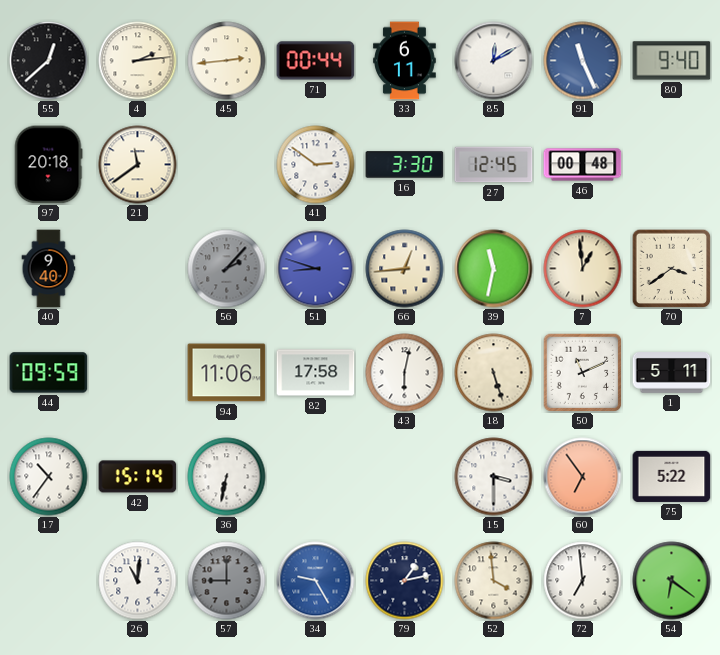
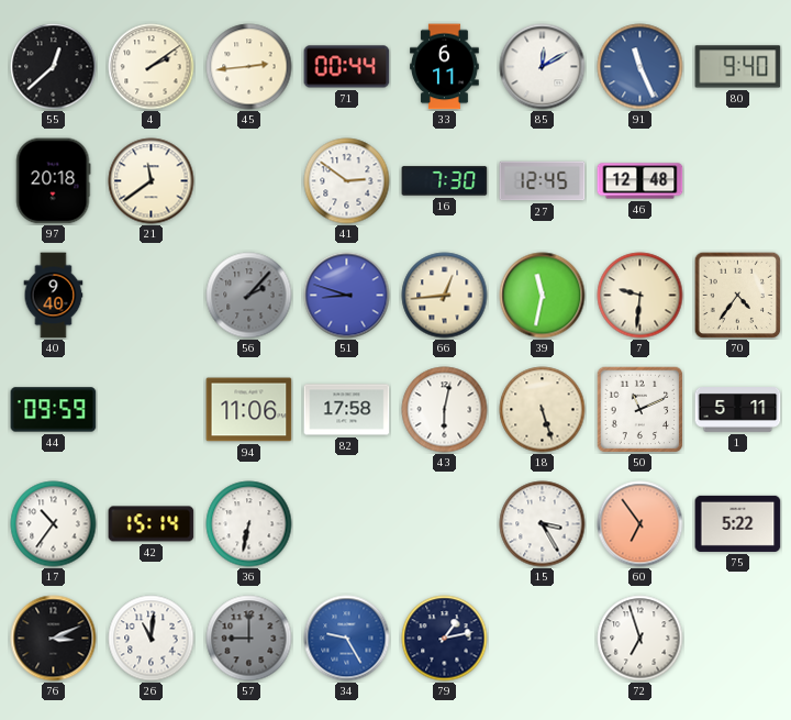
4: 2:14 -> 2:09
16: 3:30 -> 7:30
46: 00:48 -> 12:48
7: 12:59 -> 9:31
70: 3:39 -> 4:36
15: 3:30 -> 3:25
76: none -> 3:11
52: 3:59 -> none
72: 6:59 -> 6:57
54: 6:21 -> none
